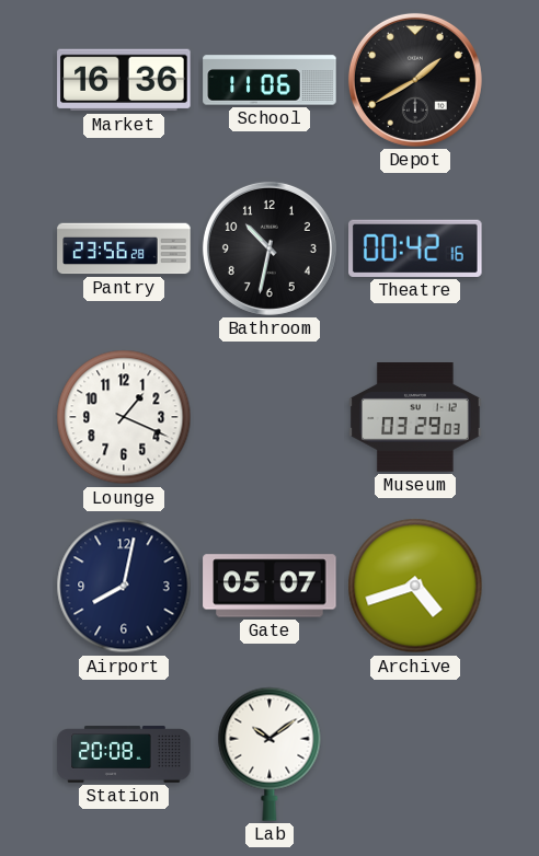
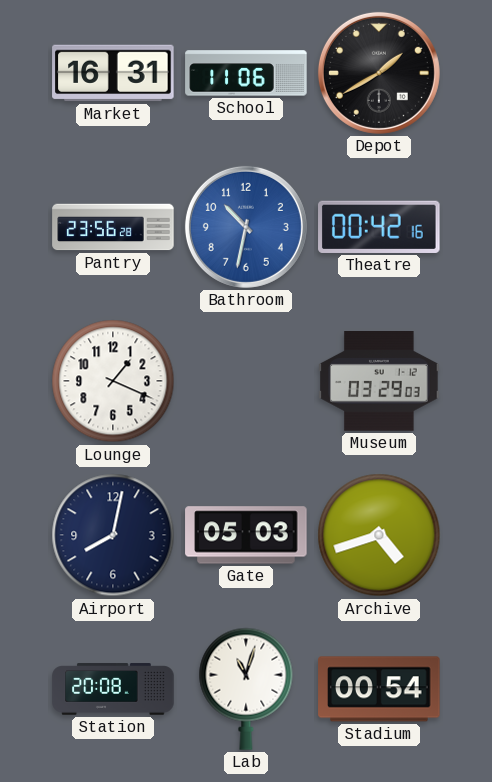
Market: 16:36 -> 16:31
Bathroom dial: black -> blue
Gate: 05:07 -> 05:03
Lab: 10:09 -> 11:03
Stadium: none -> 00:54
